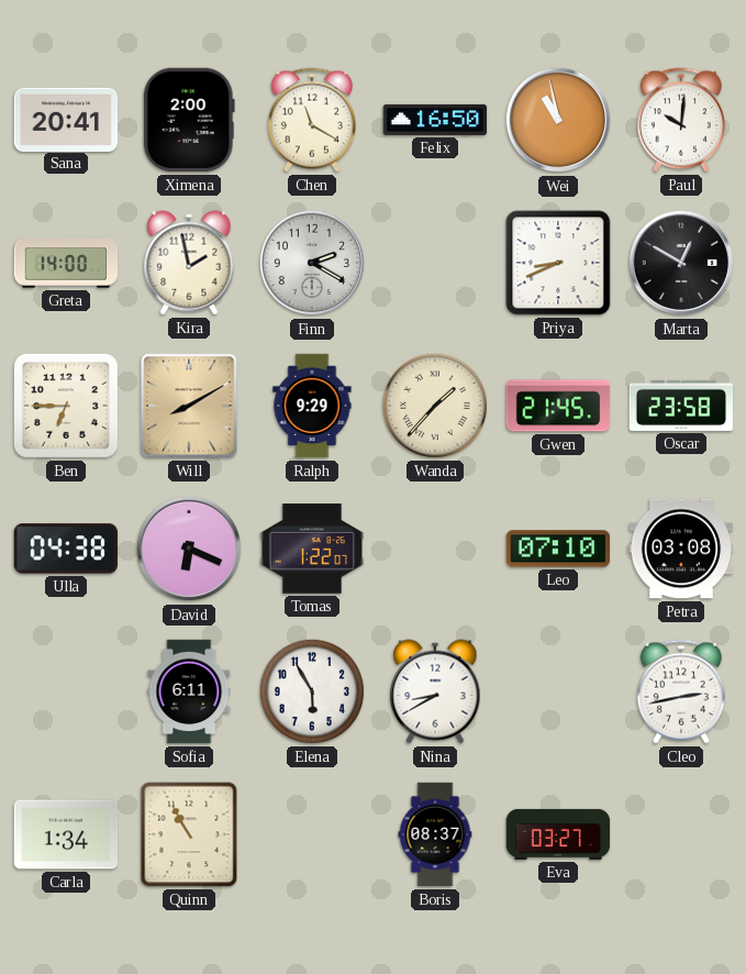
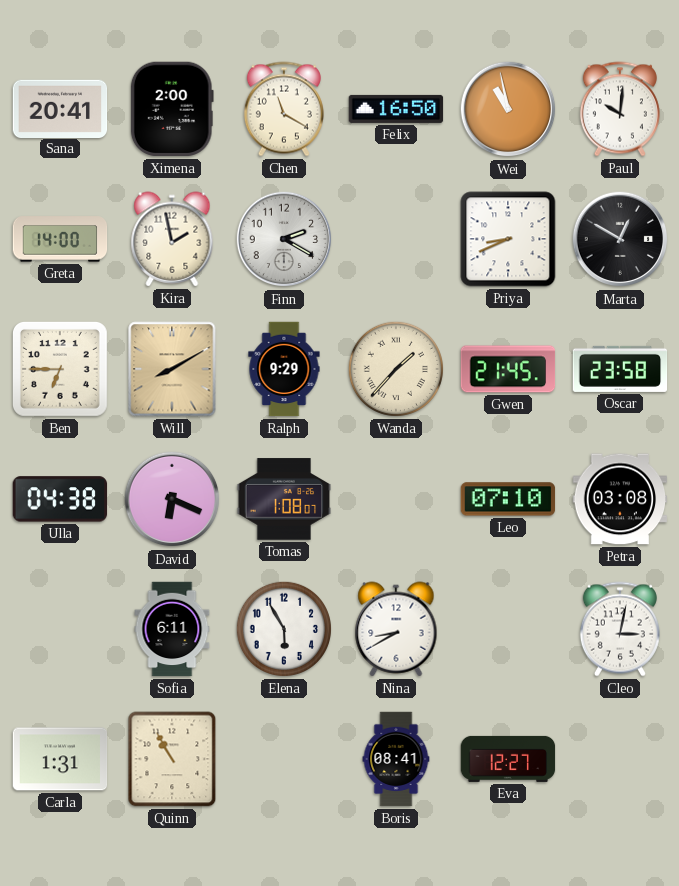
Tomas: 1:22 -> 1:08
Cleo: 2:43 -> 3:02
Carla: 1:34 -> 1:31
Boris: 08:37 -> 08:41
Eva: 03:27 -> 12:27
